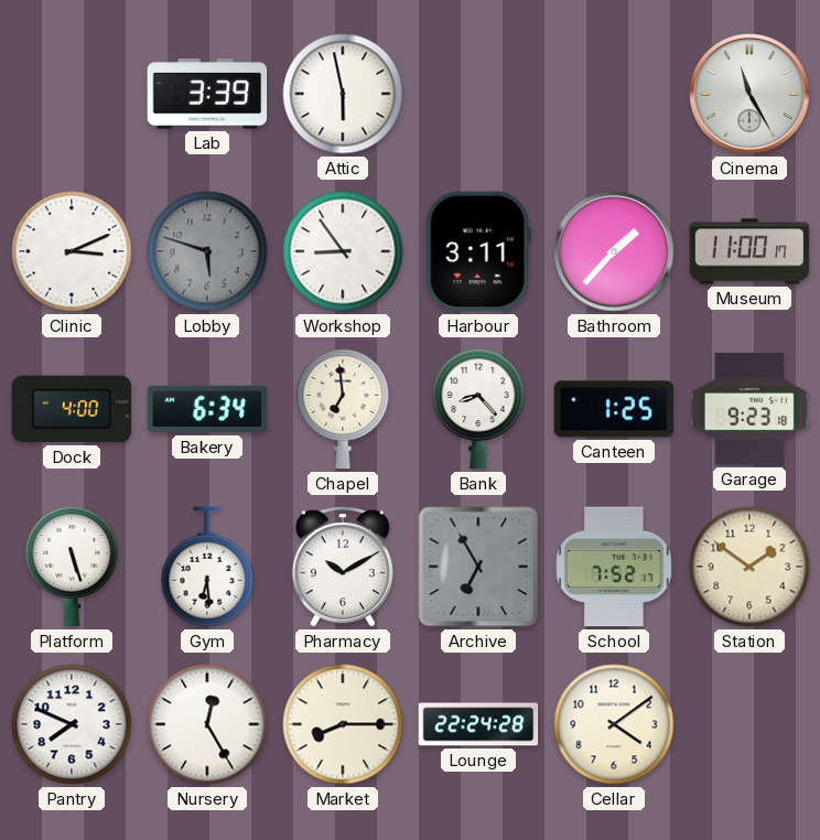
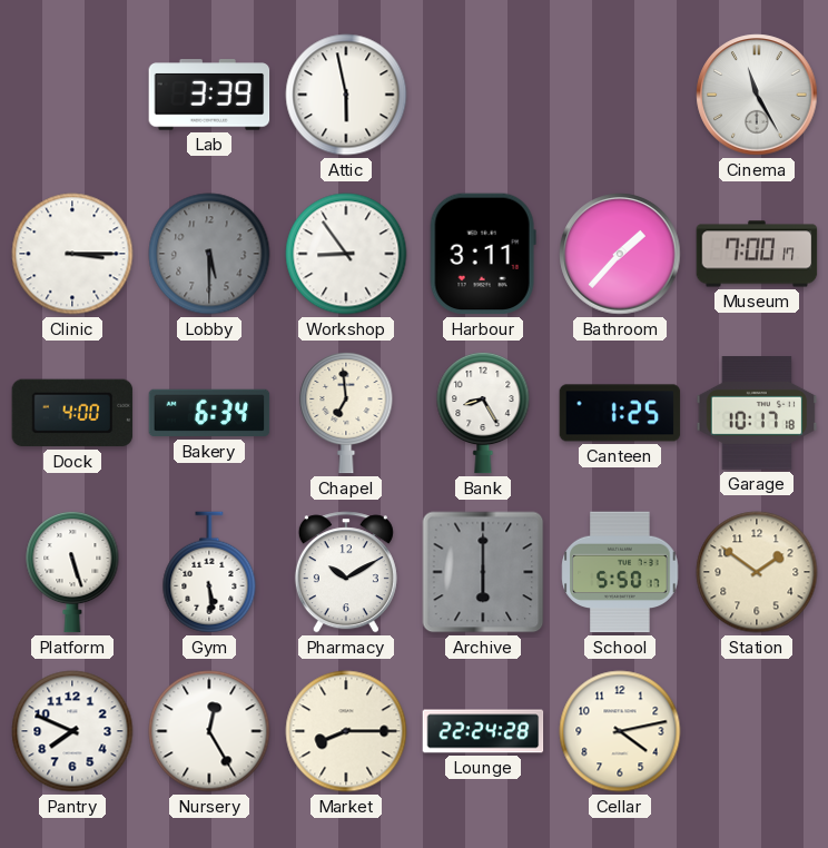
Clinic: 3:11 -> 3:15
Lobby: 5:48 -> 5:30
Museum: 11:00 -> 7:00
Bank: 8:23 -> 8:25
Garage: 9:23 -> 10:17
Gym: 6:29 -> 5:29
Archive: 6:55 -> 6:00
School: 7:52 -> 5:50
Cellar: 4:09 -> 4:13
